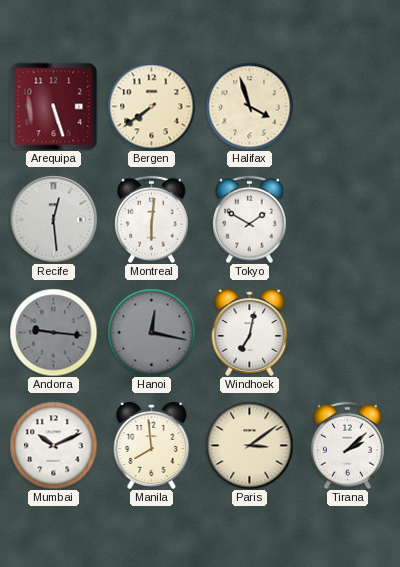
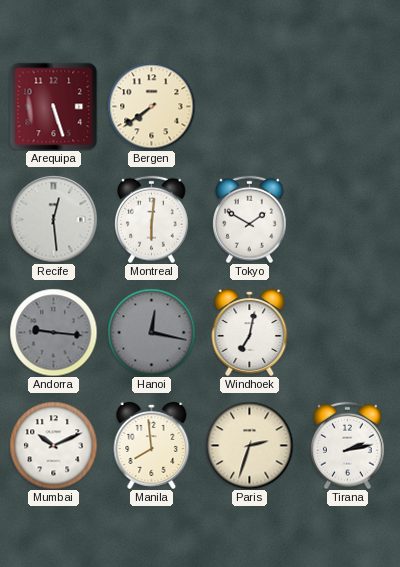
Halifax: 3:57 -> none
Paris: 3:09 -> 2:33
Tirana: 2:08 -> 2:13
